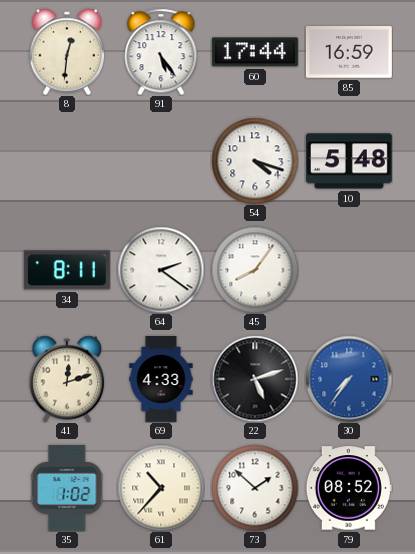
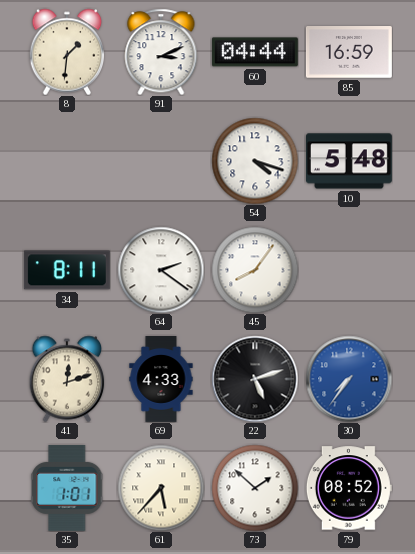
8: 12:31 -> 1:31
91: 5:24 -> 3:11
60: 17:44 -> 04:44
35: 1:02 -> 1:01
61: 10:37 -> 5:37
